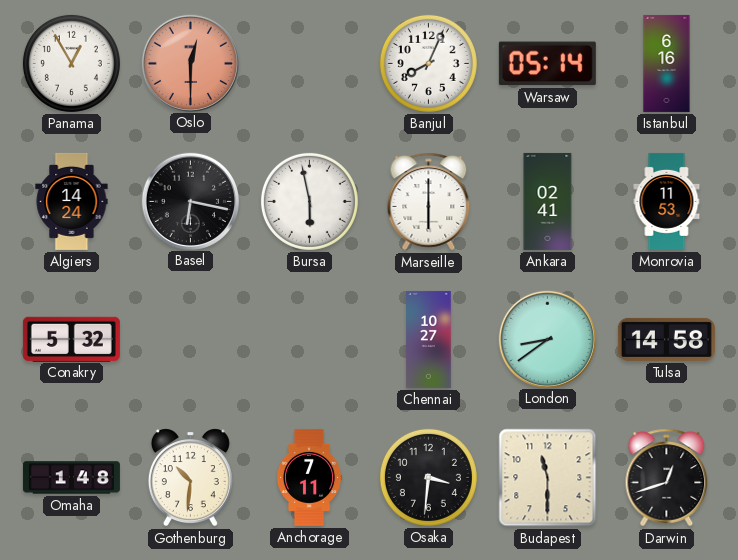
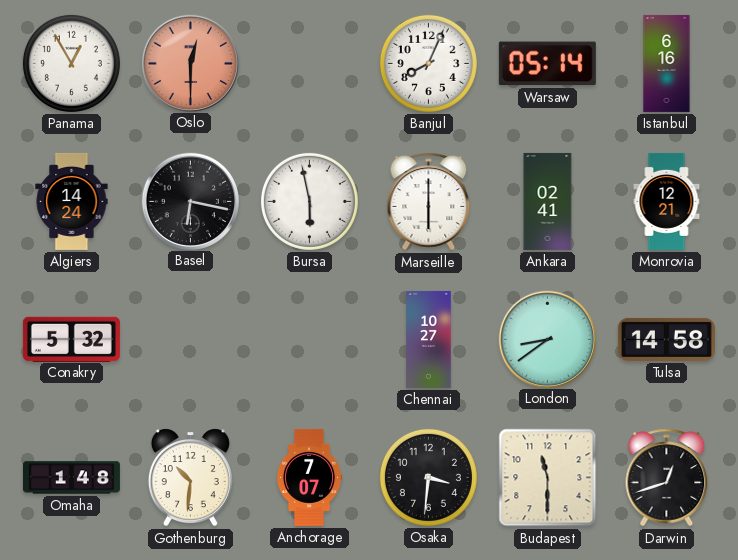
Monrovia: 11:53 -> 12:21
Anchorage: 7:11 -> 7:07
